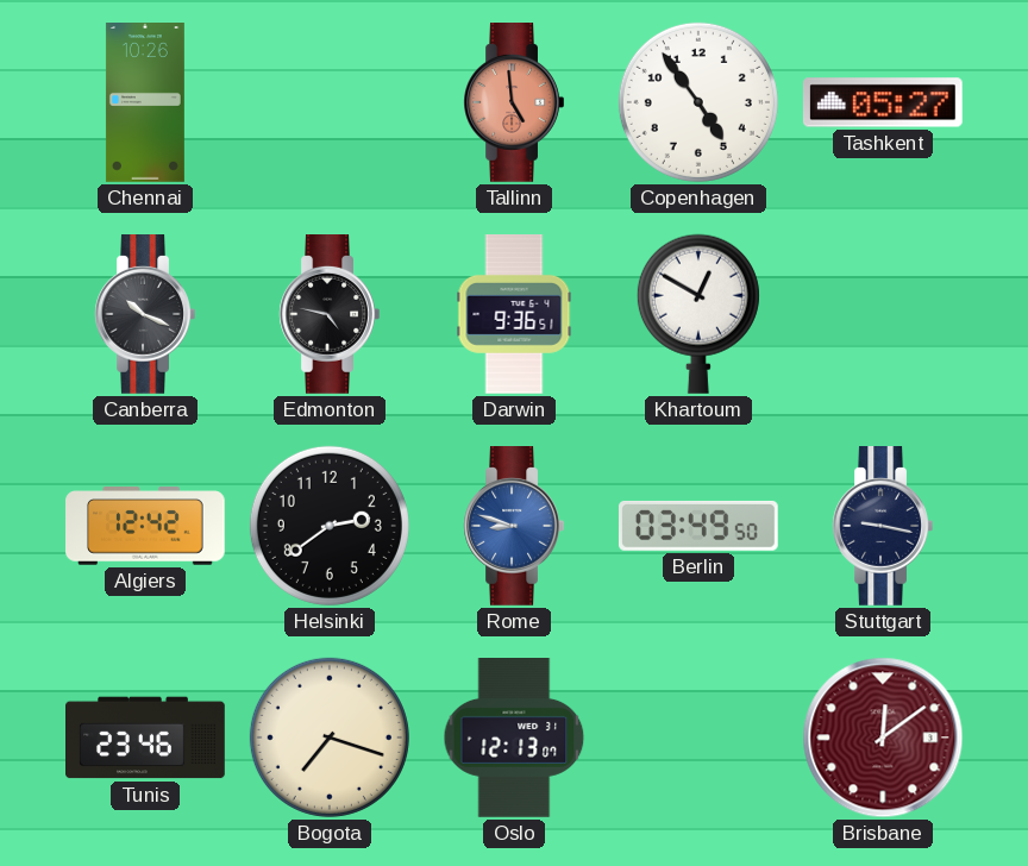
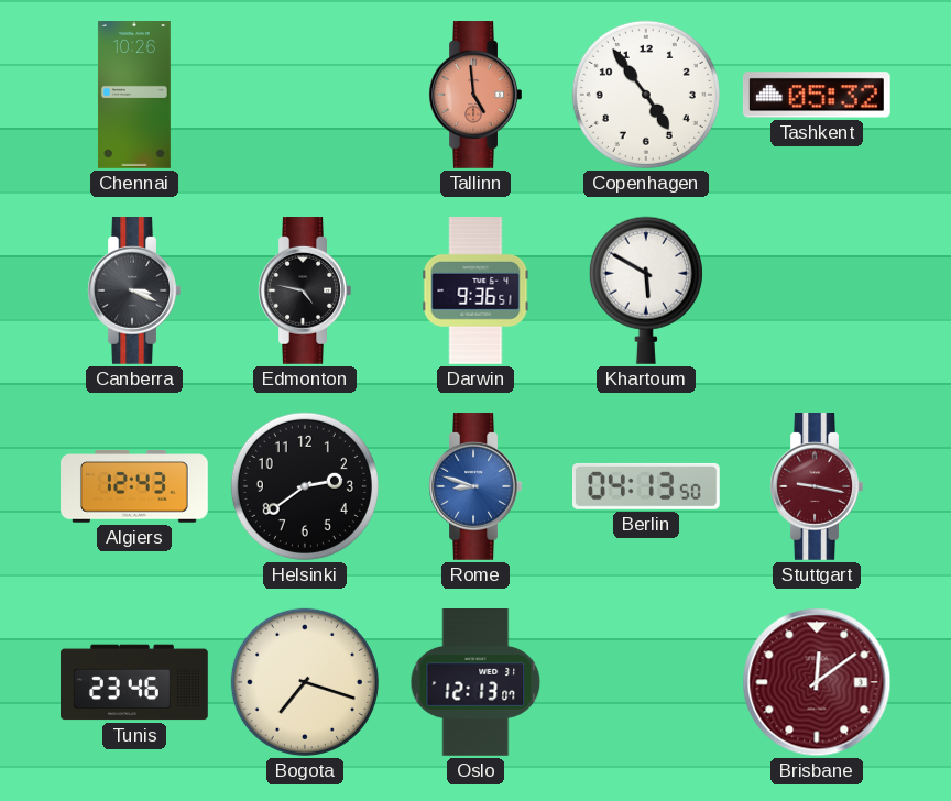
Tashkent: 05:27 -> 05:32
Canberra: 10:19 -> 3:19
Khartoum: 12:50 -> 5:50
Algiers: 12:42 -> 12:43
Berlin: 03:49 -> 04:13
Stuttgart dial: navy -> burgundy
